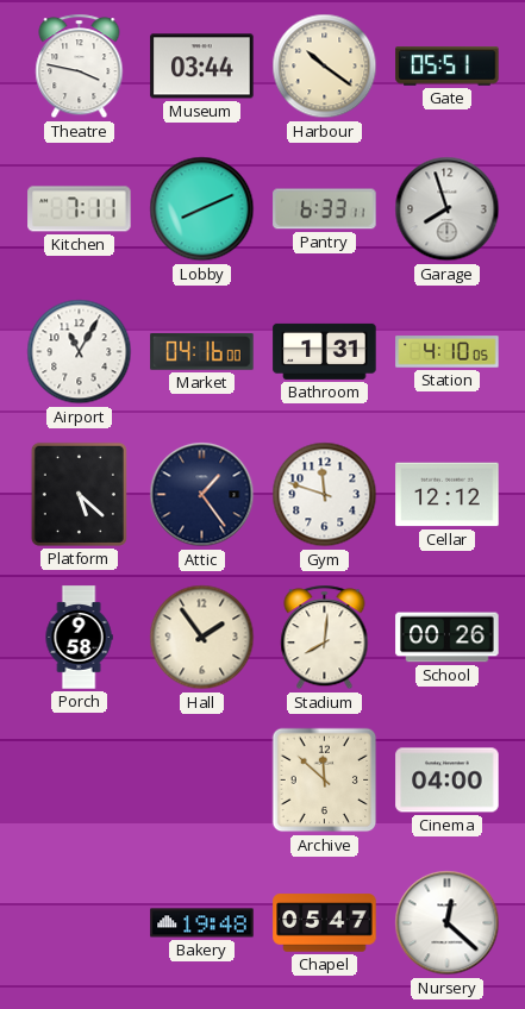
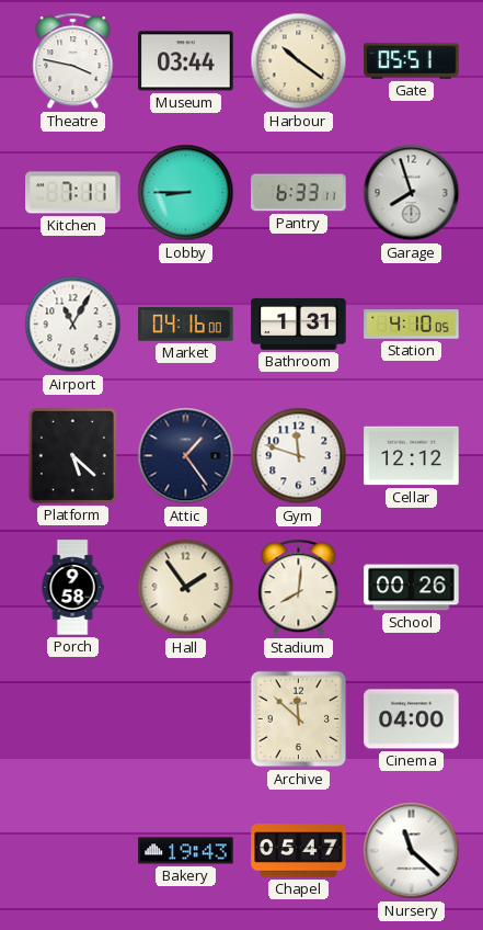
Lobby: 8:11 -> 8:45
Bakery: 19:48 -> 19:43
Nursery: 12:22 -> 11:22
